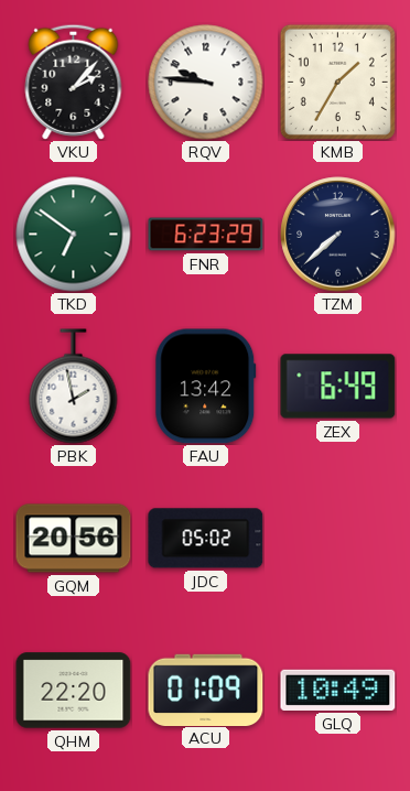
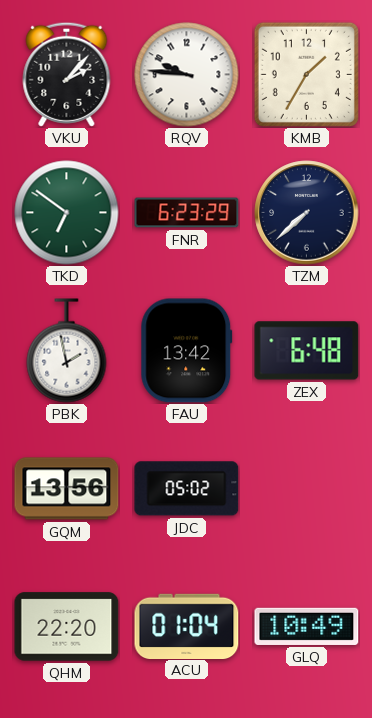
ZEX: 6:49 -> 6:48
GQM: 20:56 -> 13:56
ACU: 01:09 -> 01:04
